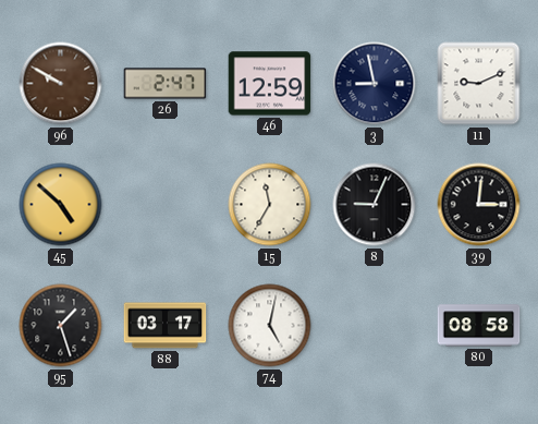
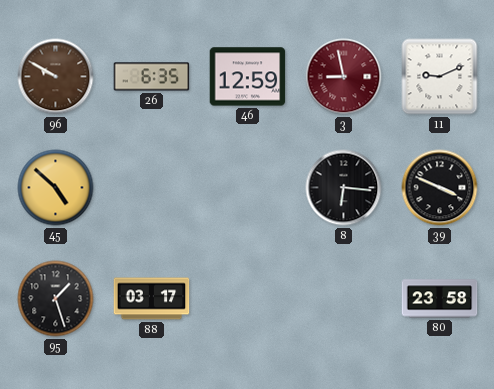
26: 2:47 -> 6:35
3 dial: navy -> burgundy
15: 11:35 -> none
8: 9:04 -> 6:16
39: 3:01 -> 3:49
74: 5:02 -> none
80: 08:58 -> 23:58
